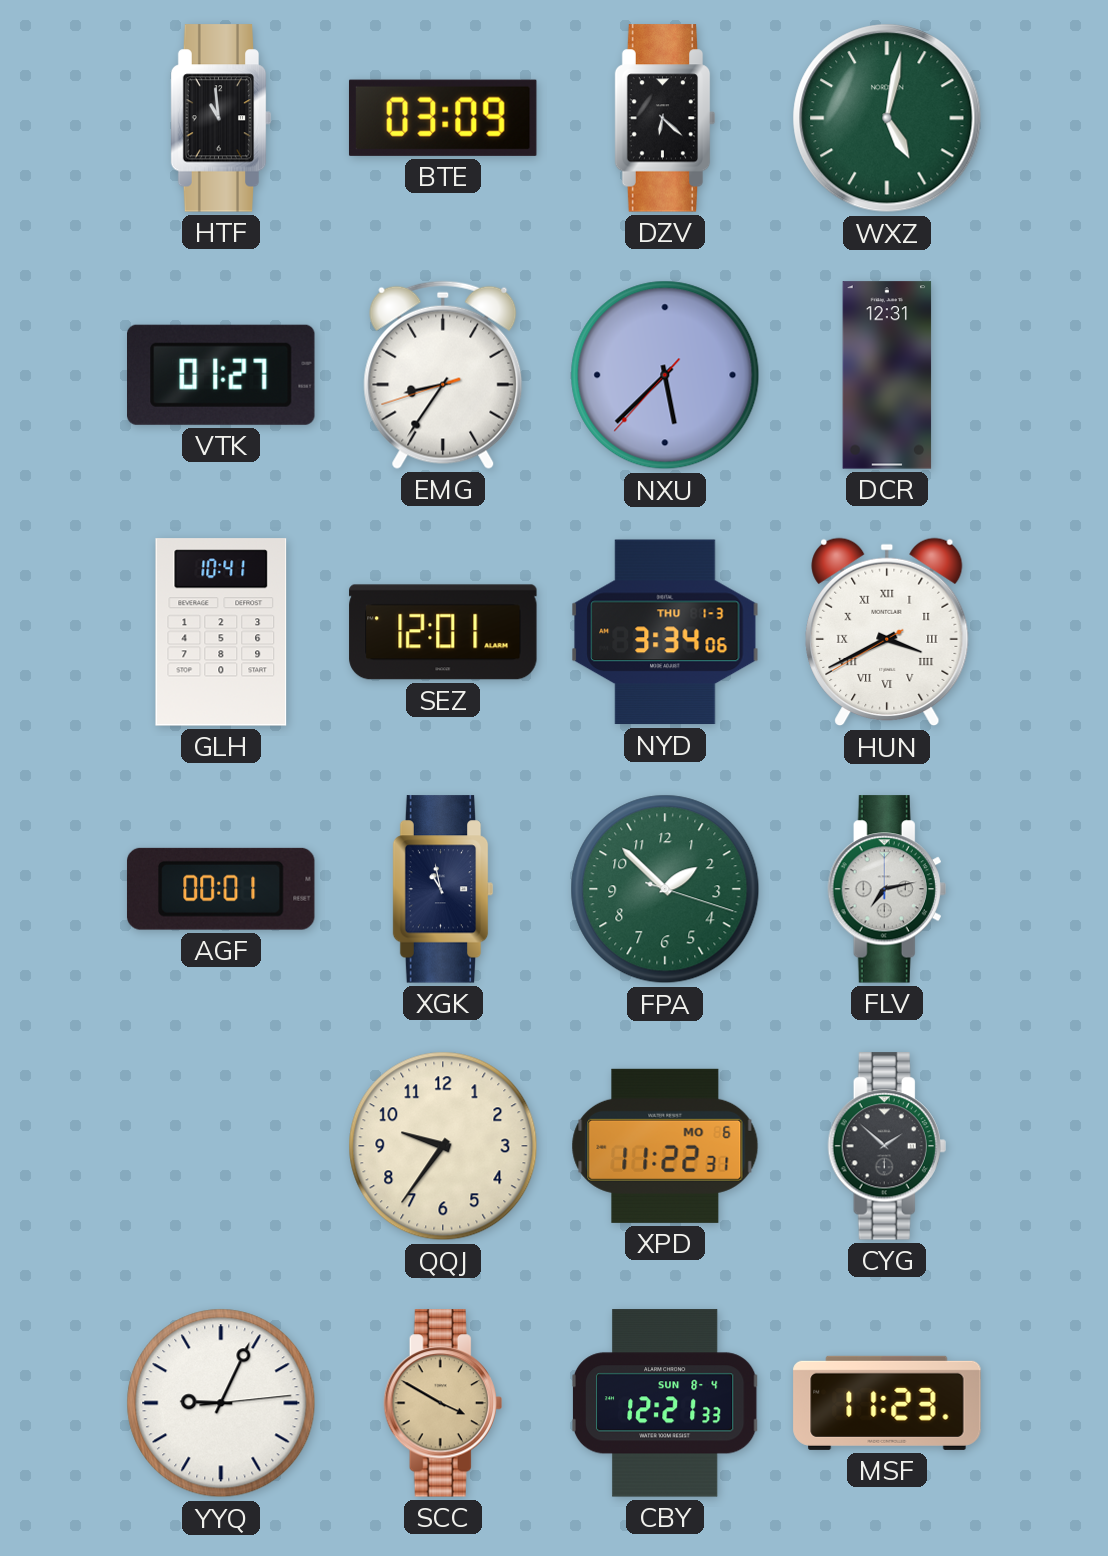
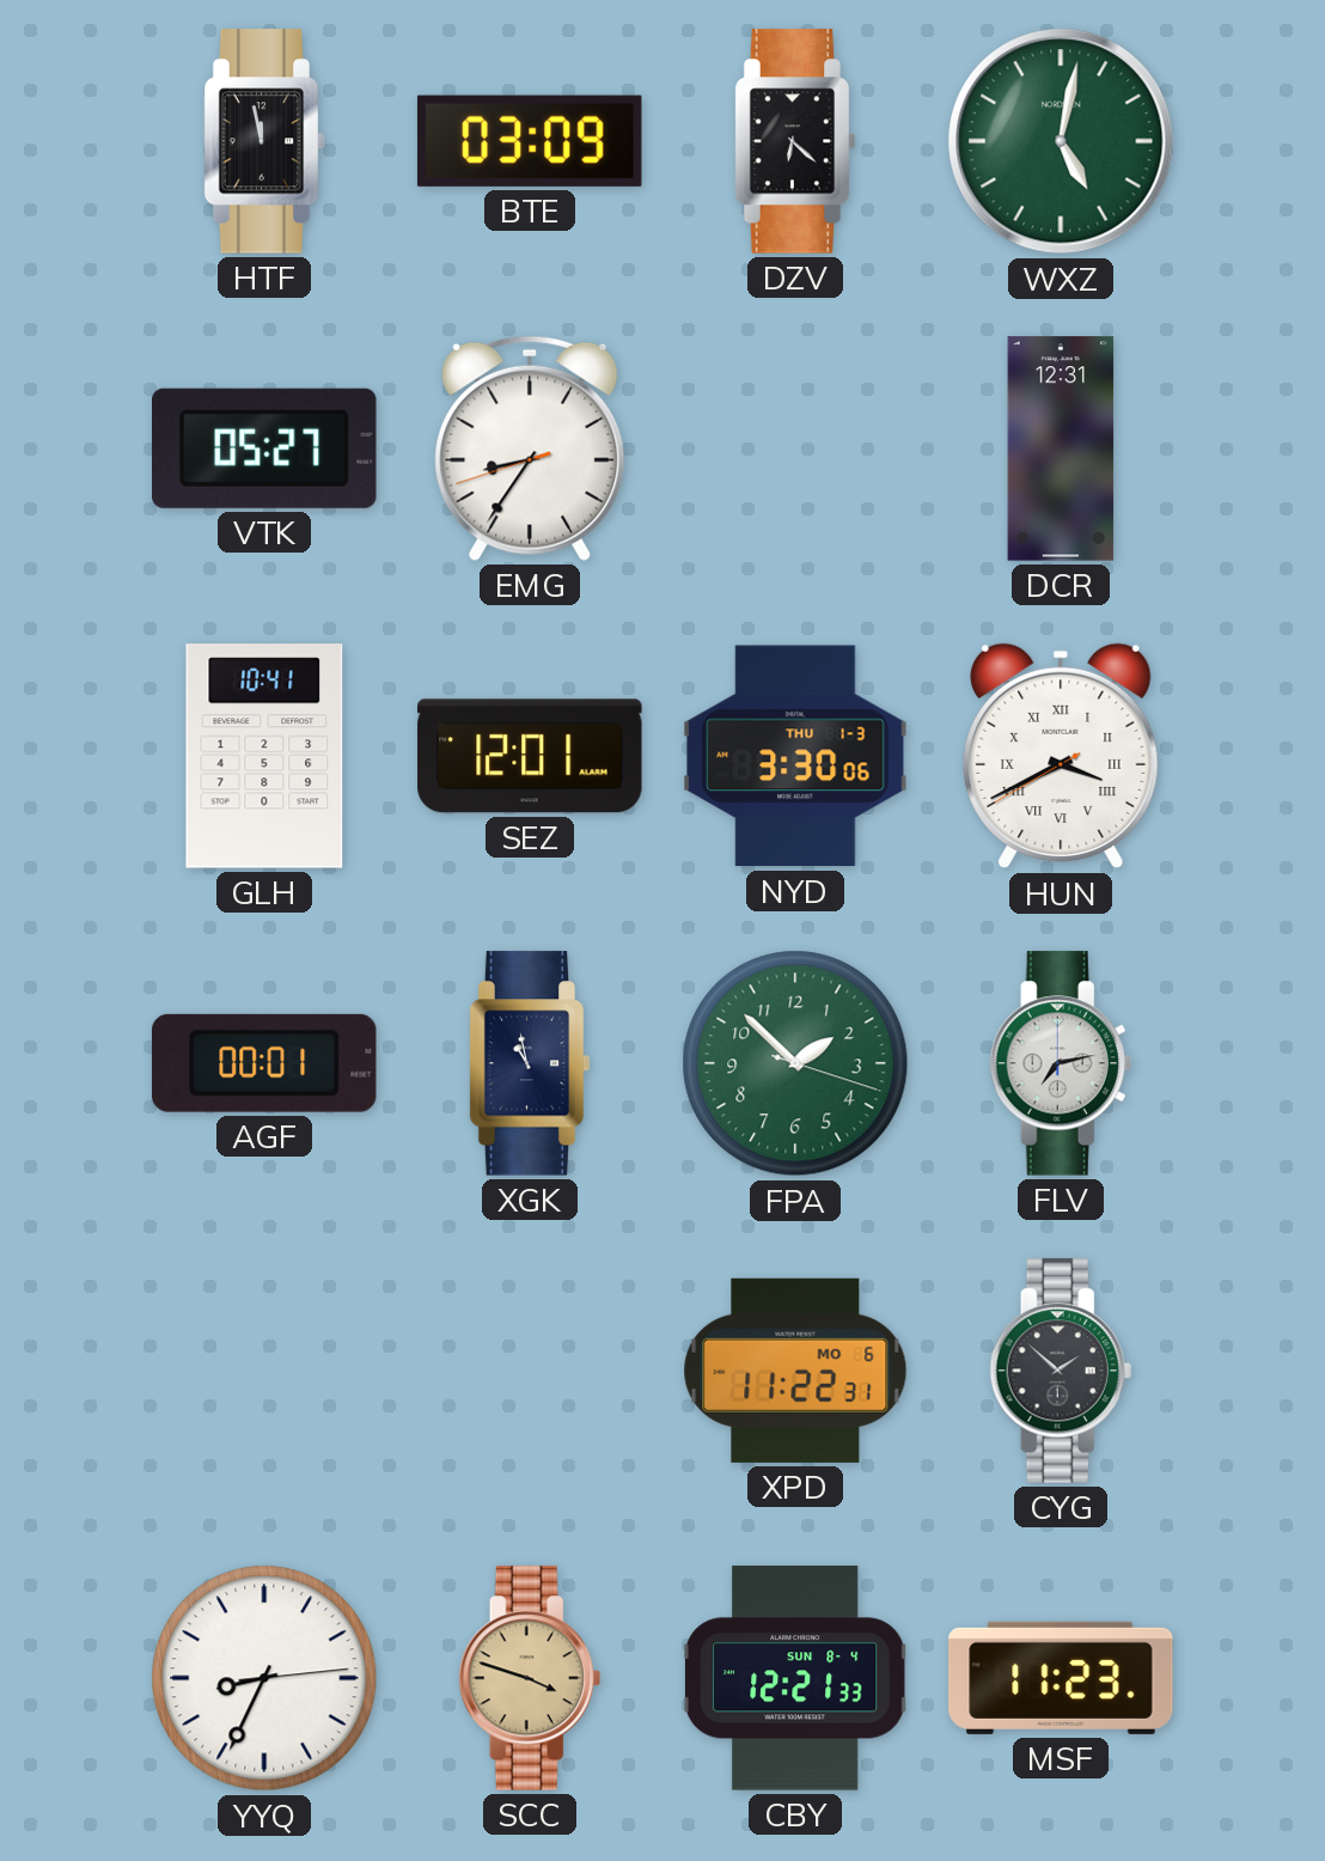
HTF: 10:59 -> 11:58
VTK: 01:27 -> 05:27
NXU: 5:37 -> none
NYD: 3:34 -> 3:30
QQJ: 9:36 -> none
YYQ: 9:04 -> 8:34
SCC: 3:50 -> 3:48
